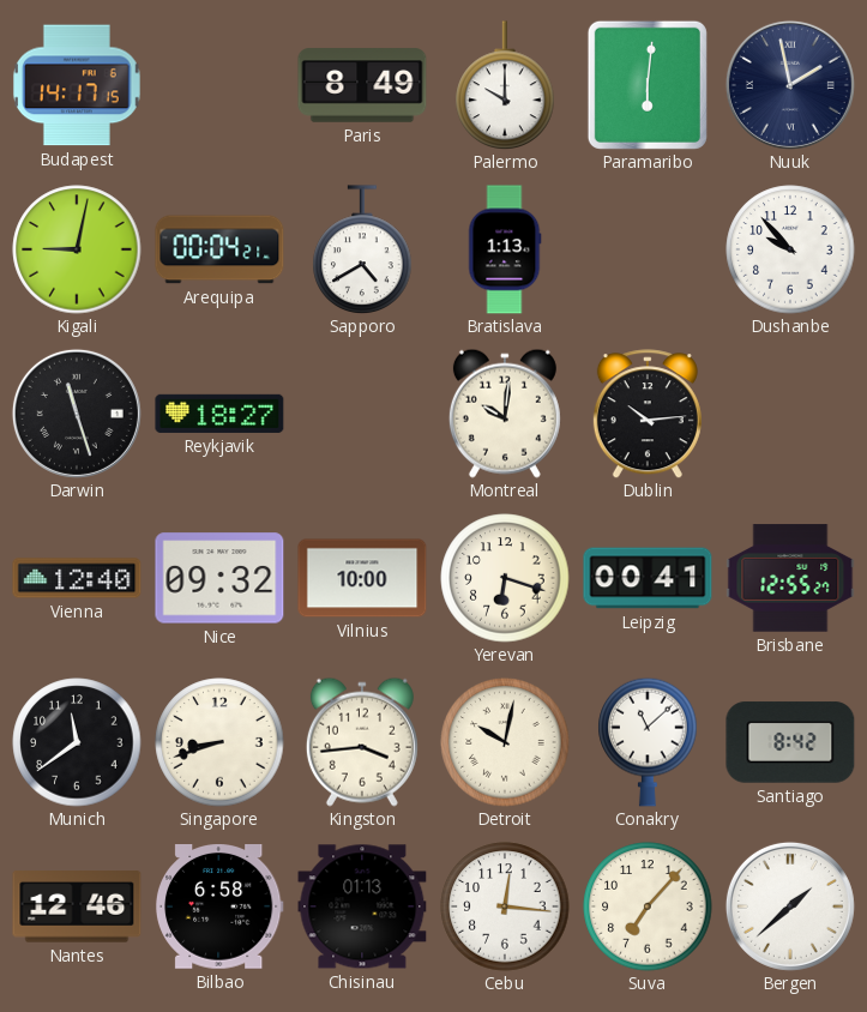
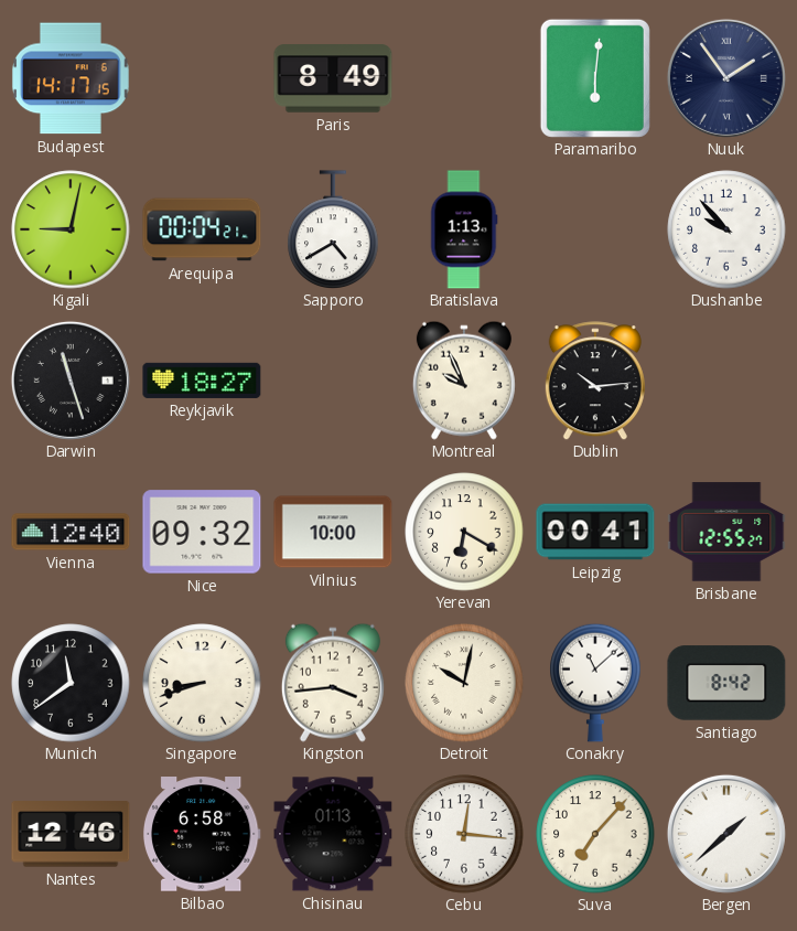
Palermo: 10:00 -> none
Nuuk: 1:58 -> 1:54
Montreal: 10:01 -> 9:56
Yerevan: 6:18 -> 6:20
